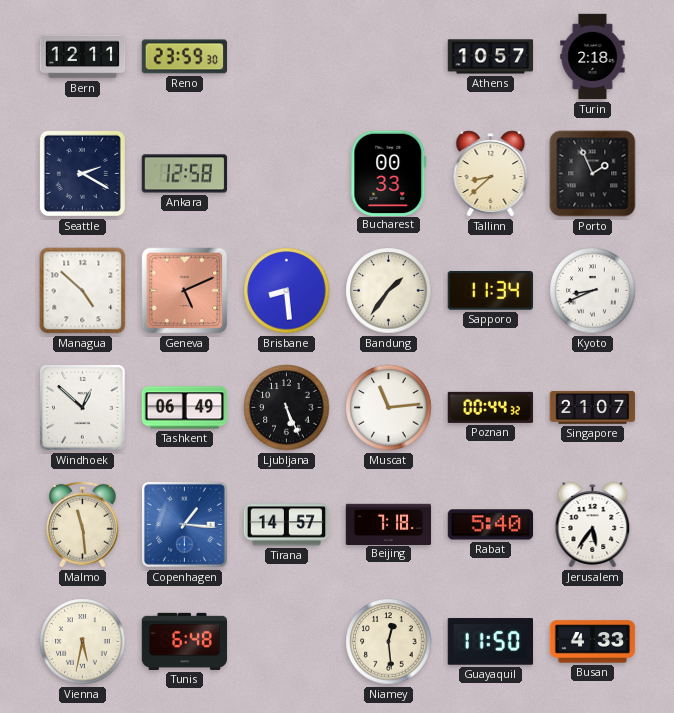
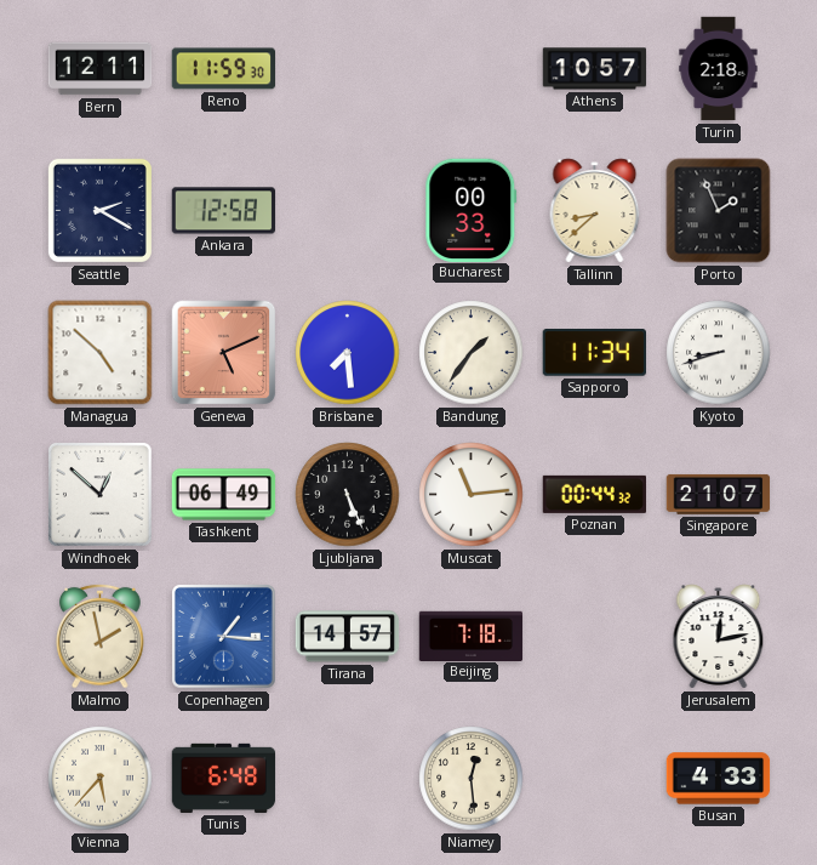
Reno: 23:59 -> 11:59
Brisbane: 8:29 -> 7:29
Kyoto: 8:41 -> 8:42
Malmo: 11:29 -> 1:58
Rabat: 5:40 -> none
Jerusalem: 5:36 -> 12:13
Vienna: 5:32 -> 5:37
Guayaquil: 11:50 -> none
